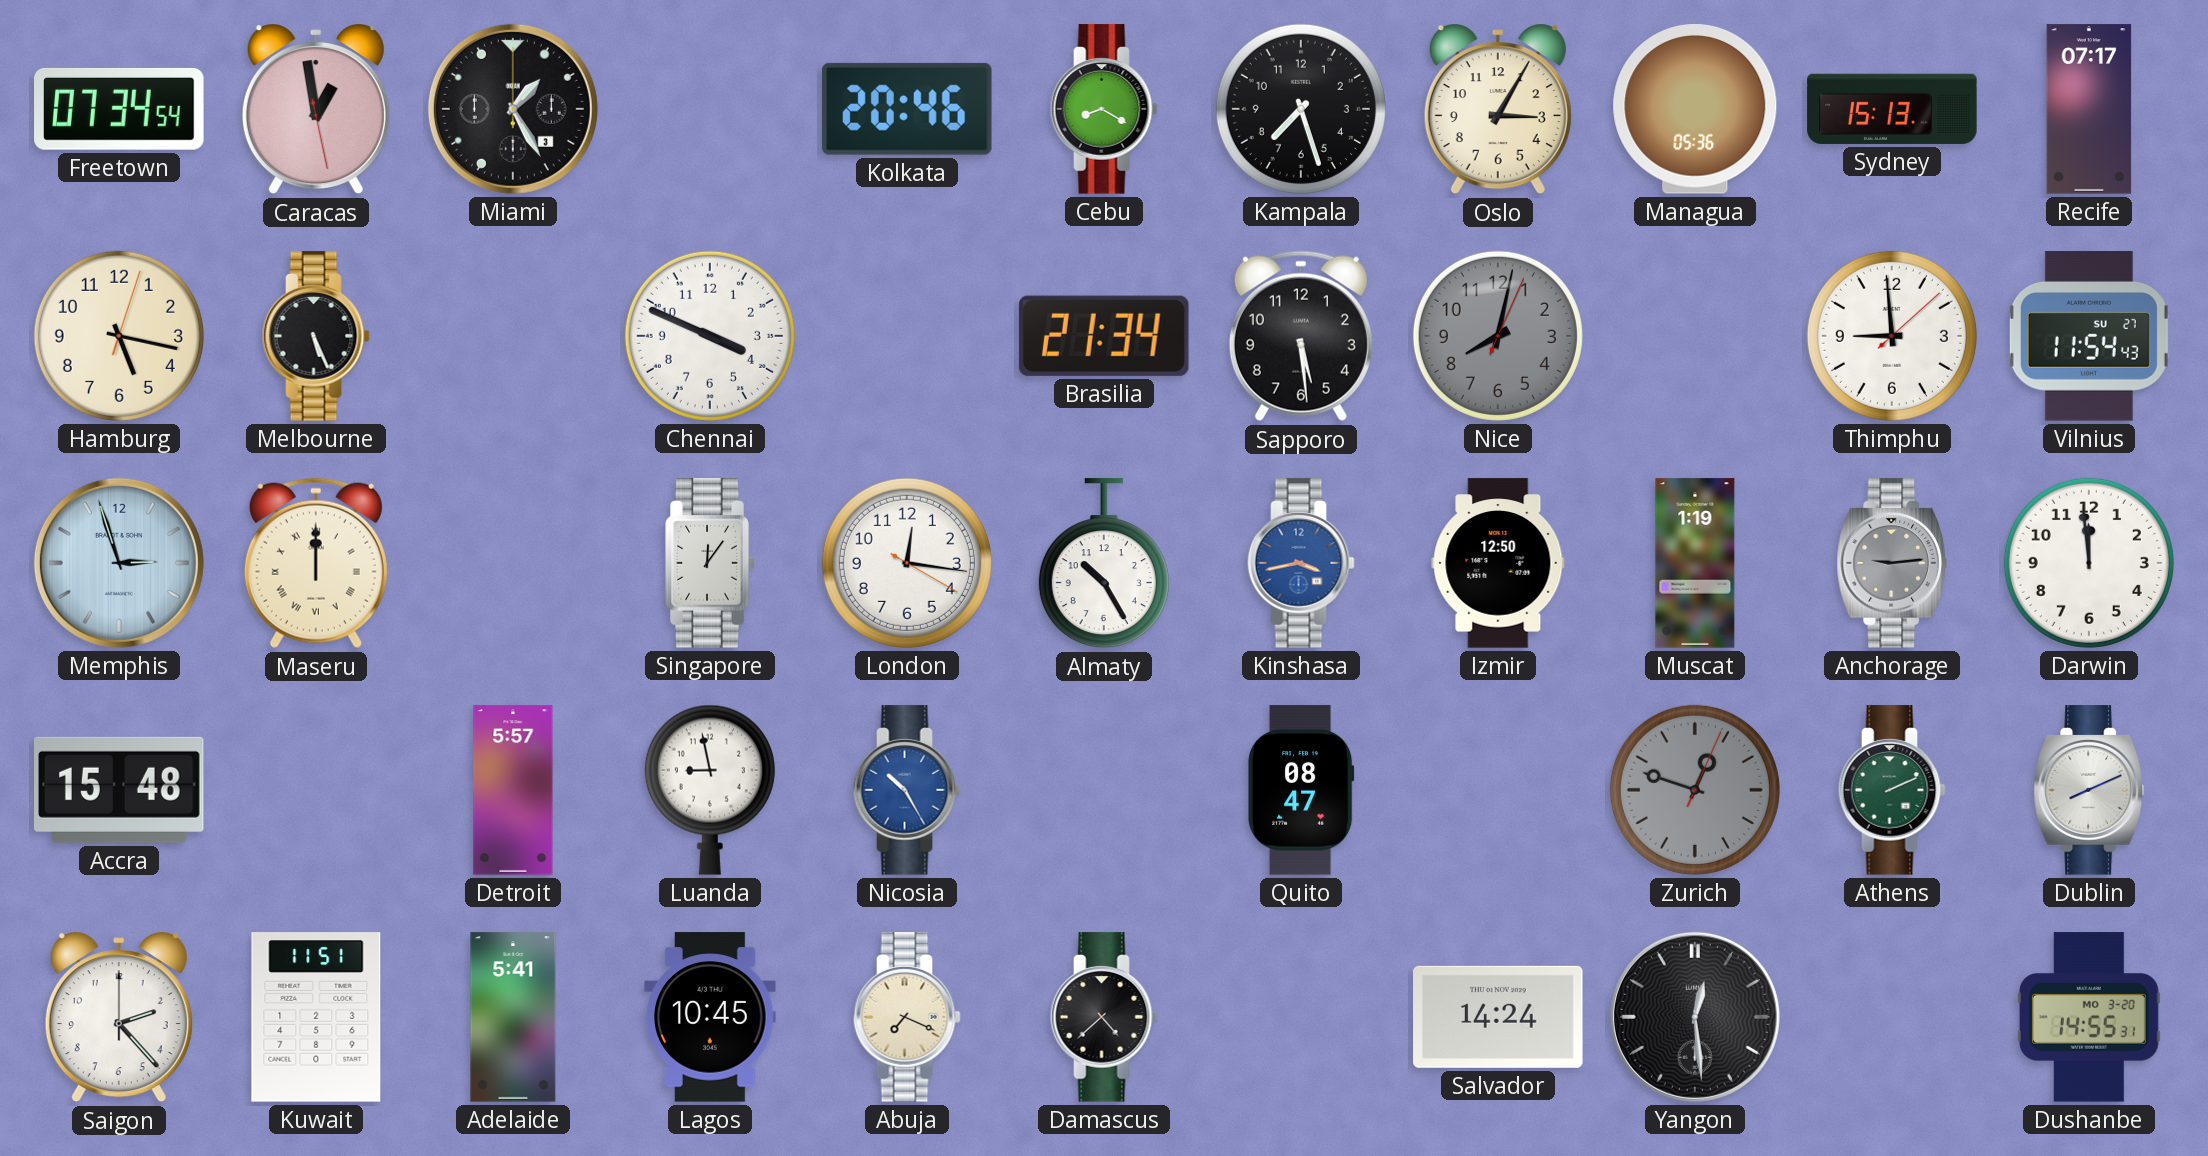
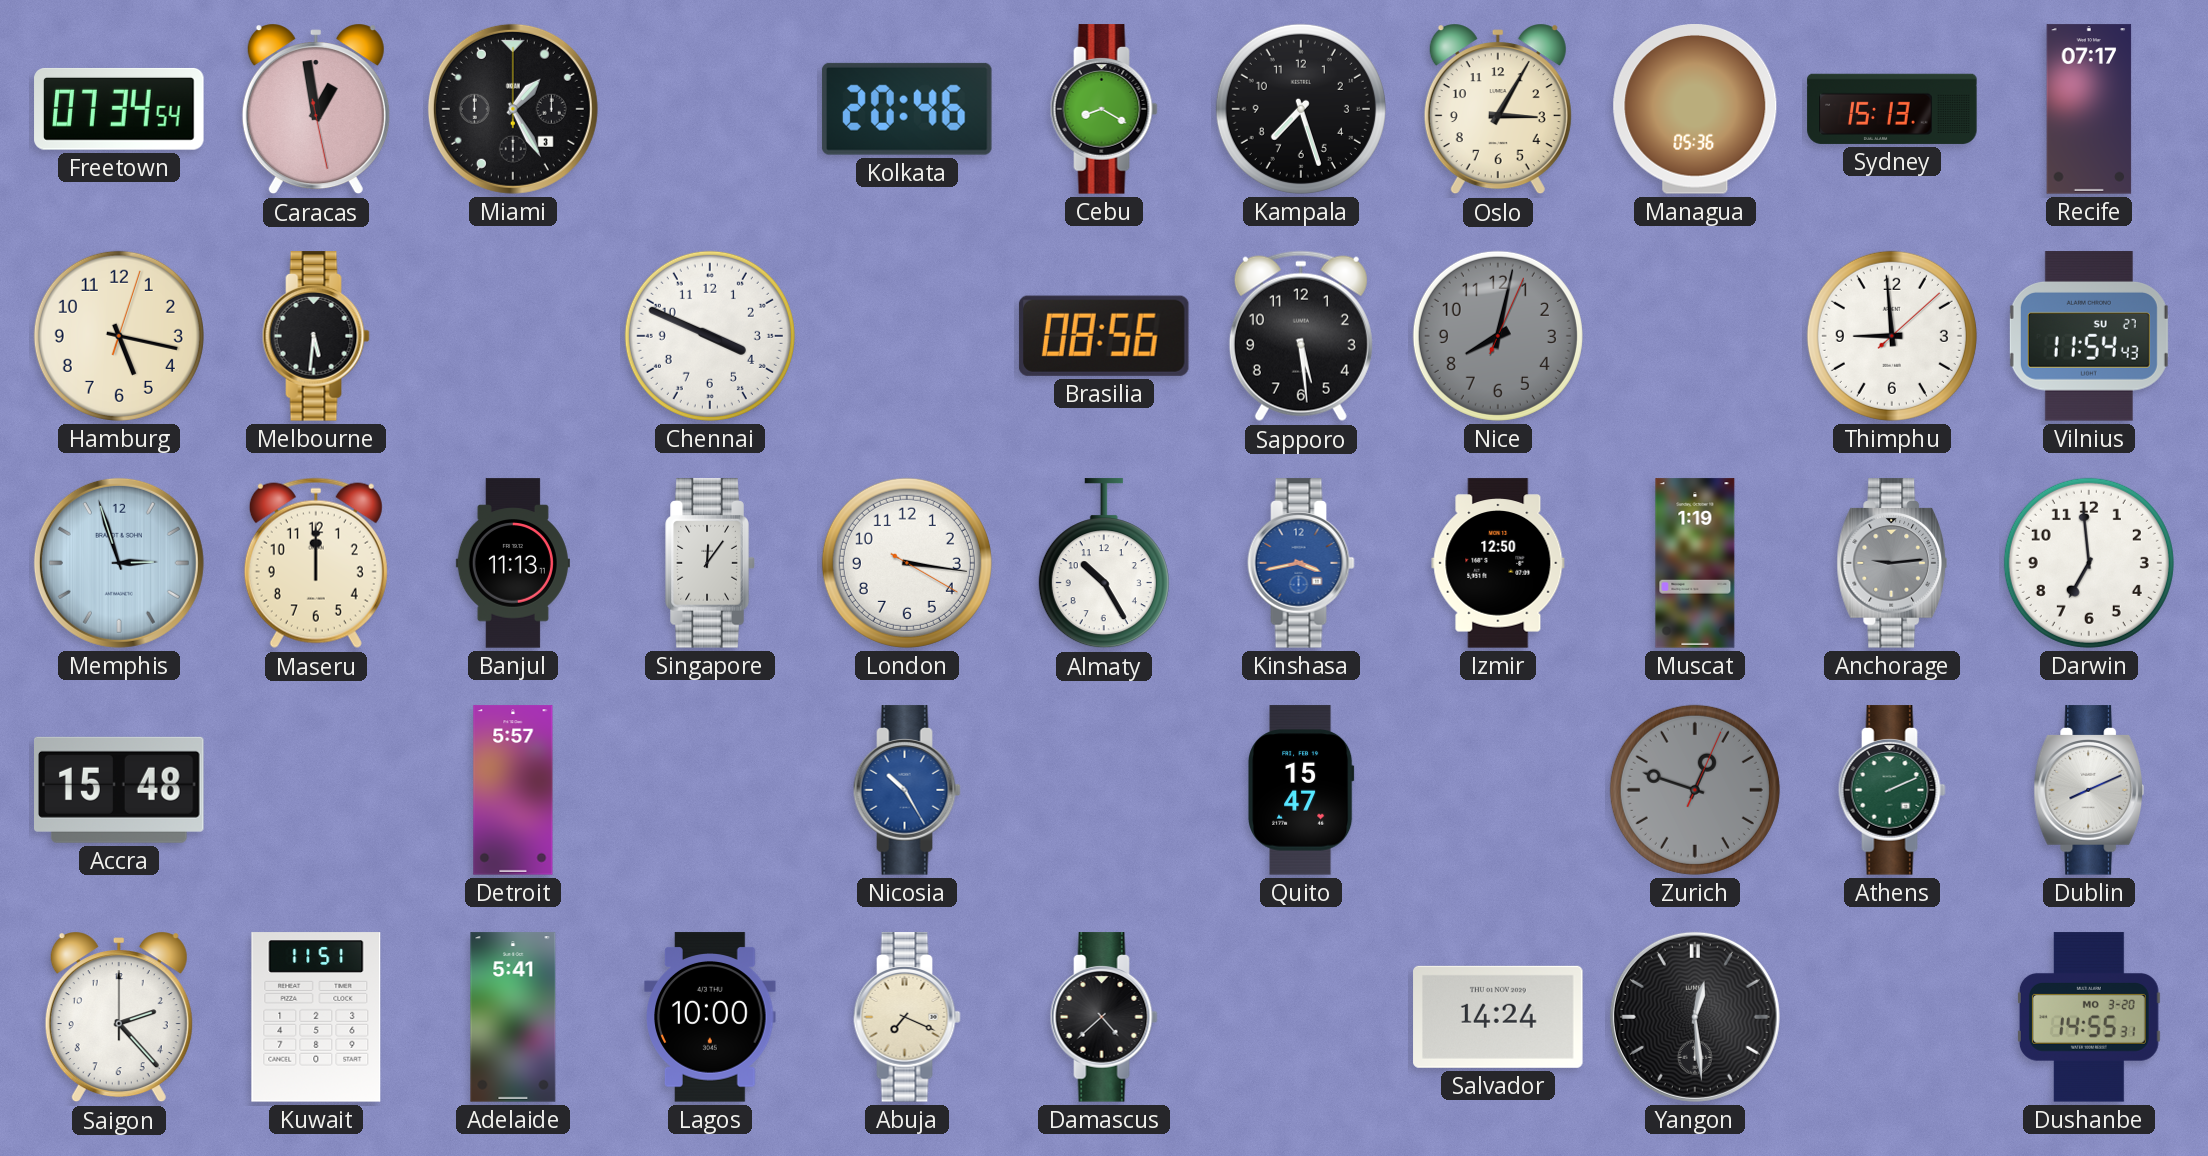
Melbourne: 5:26 -> 5:31
Brasilia: 21:34 -> 08:56
Maseru numerals: Roman -> Arabic
Banjul: none -> 11:13
London: 12:16 -> 3:16
Darwin: 11:59 -> 6:59
Luanda: 8:58 -> none
Quito: 08:47 -> 15:47
Lagos: 10:45 -> 10:00
